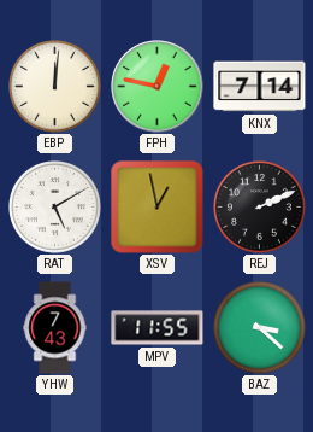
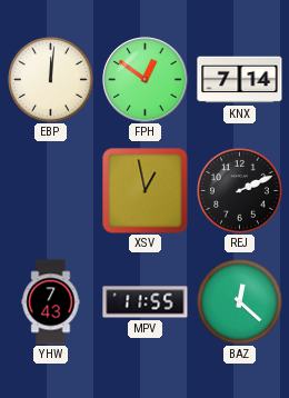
FPH: 12:47 -> 12:51
RAT: 5:10 -> none
BAZ: 3:22 -> 12:22
